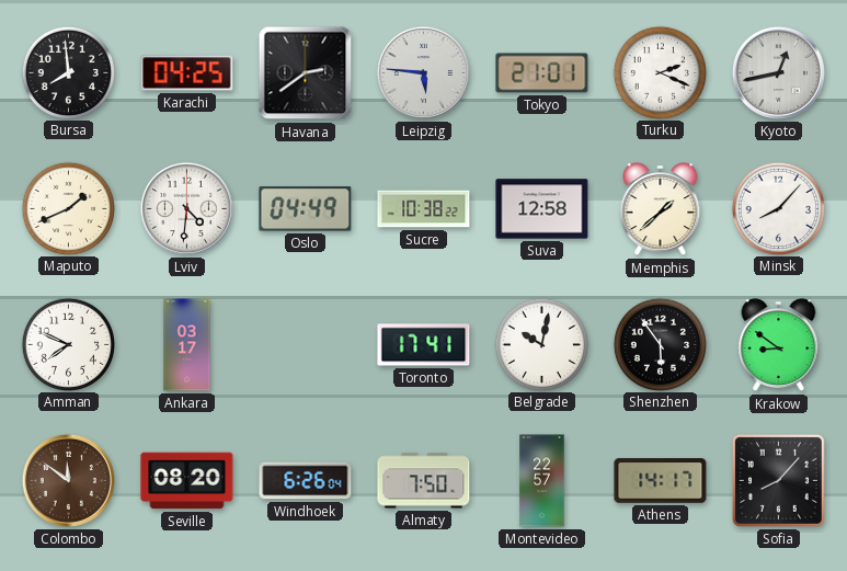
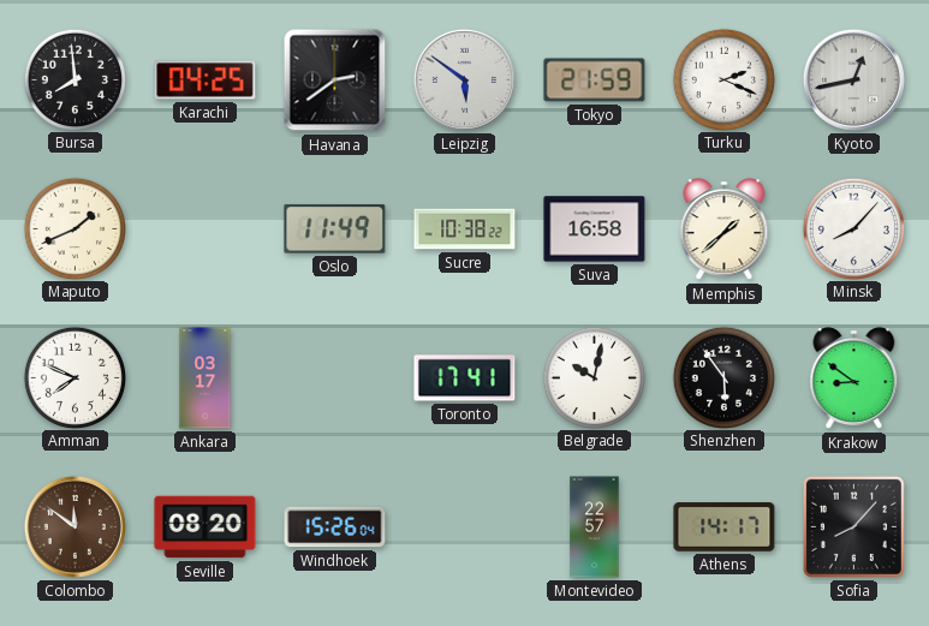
Leipzig: 5:46 -> 5:51
Tokyo: 21:01 -> 21:59
Lviv: 4:31 -> none
Oslo: 04:49 -> 11:49
Suva: 12:58 -> 16:58
Windhoek: 6:26 -> 15:26
Almaty: 7:50 -> none
